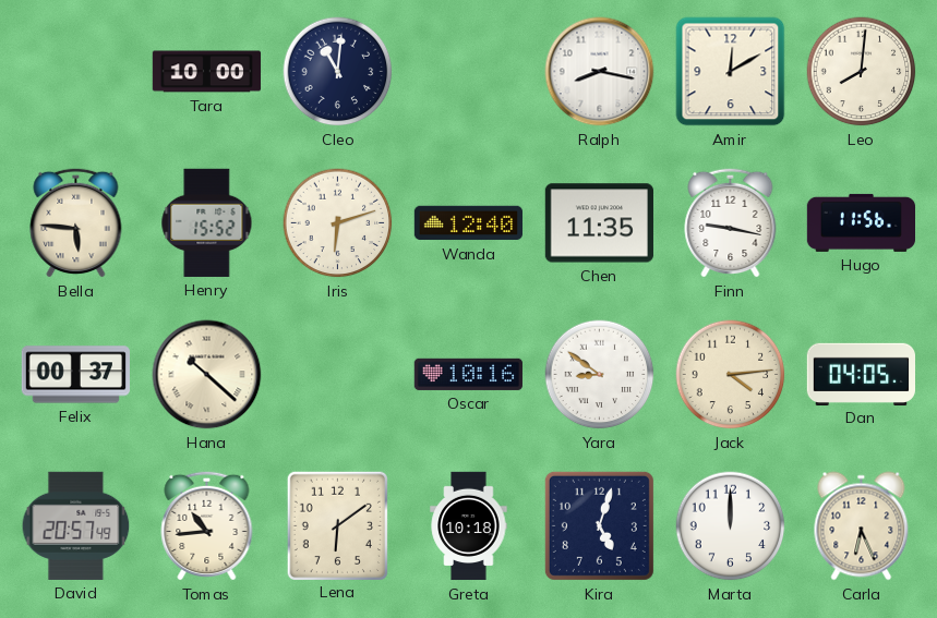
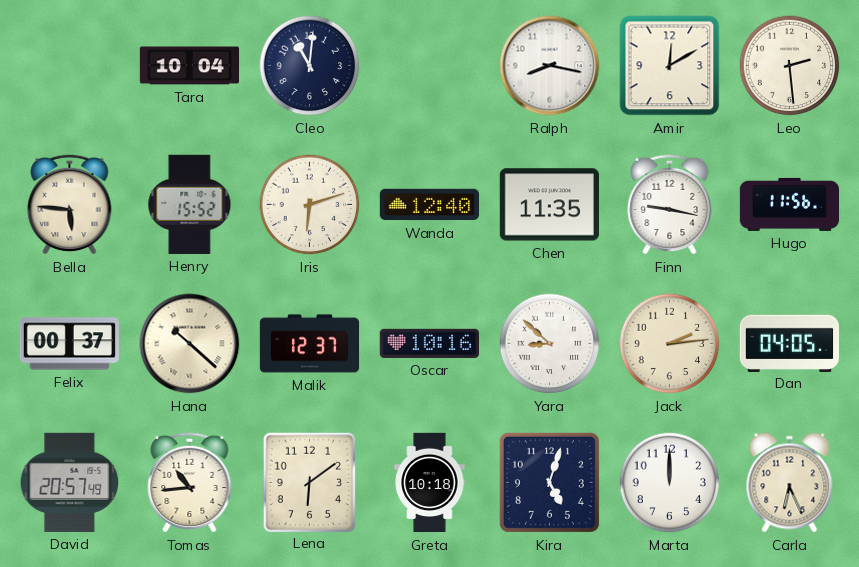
Tara: 10:00 -> 10:04
Leo: 8:01 -> 2:29
Malik: none -> 12:37
Yara: 8:51 -> 8:52
Jack: 4:14 -> 2:14
